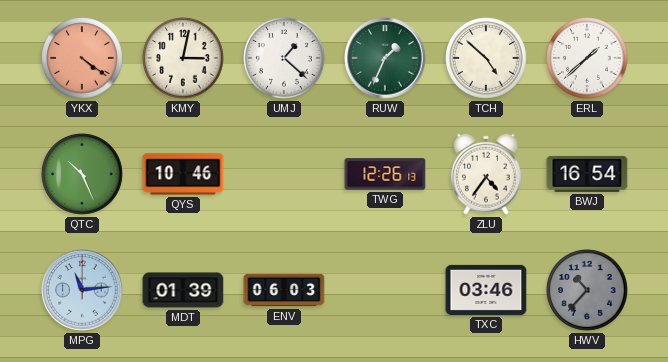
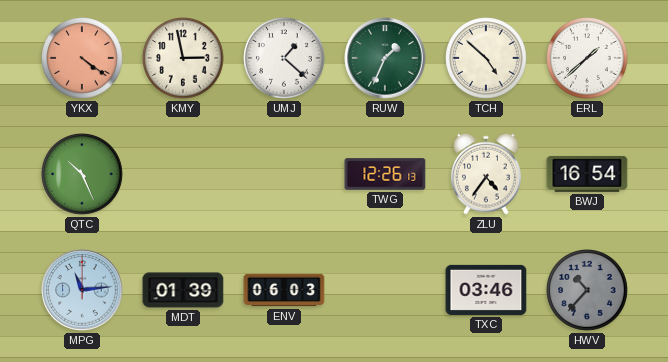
KMY: 3:02 -> 2:58
QYS: 10:46 -> none
